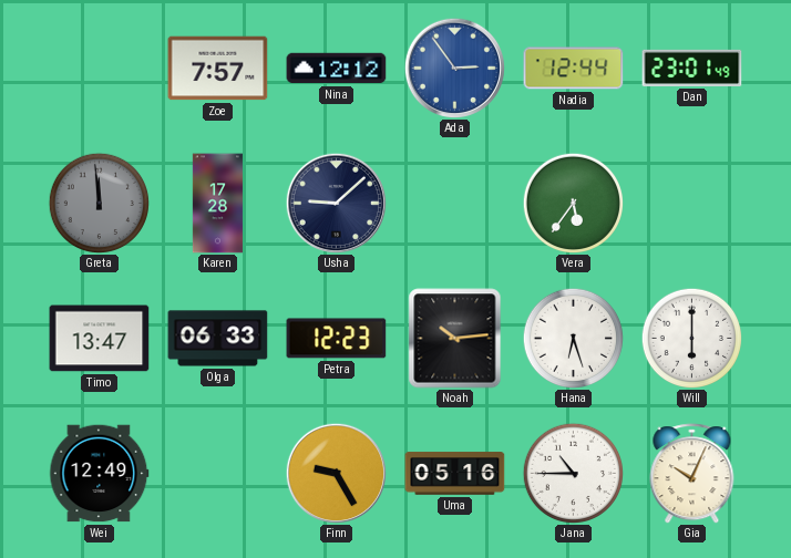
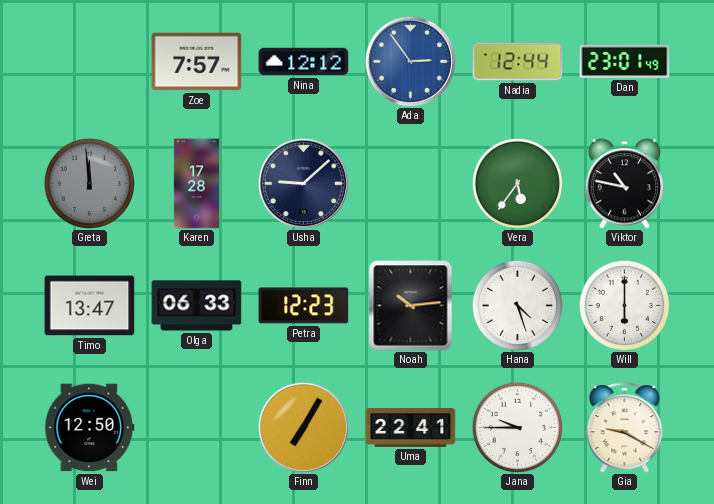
Viktor: none -> 10:47
Hana: 6:27 -> 4:27
Wei: 12:49 -> 12:50
Finn: 9:25 -> 7:05
Uma: 05:16 -> 22:41
Jana: 10:45 -> 9:45
Gia: 10:04 -> 9:20
